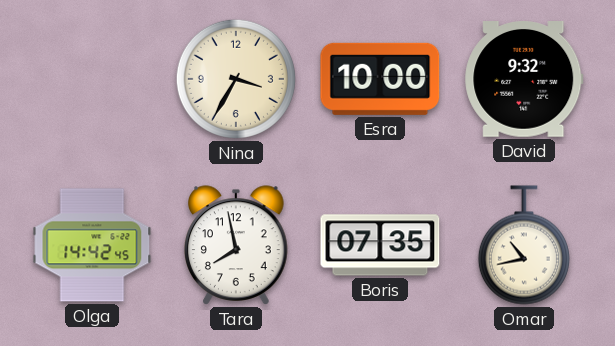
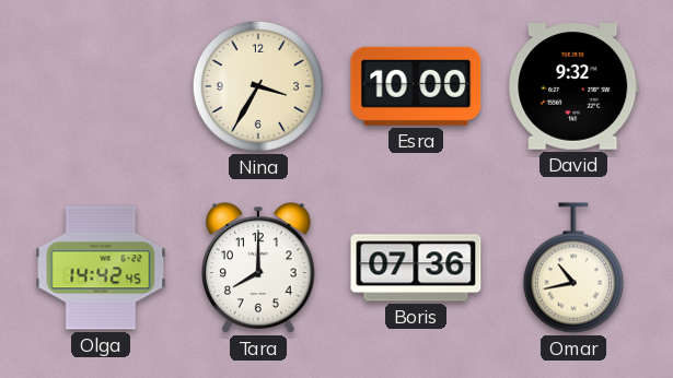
Tara: 7:58 -> 8:00
Boris: 07:35 -> 07:36
